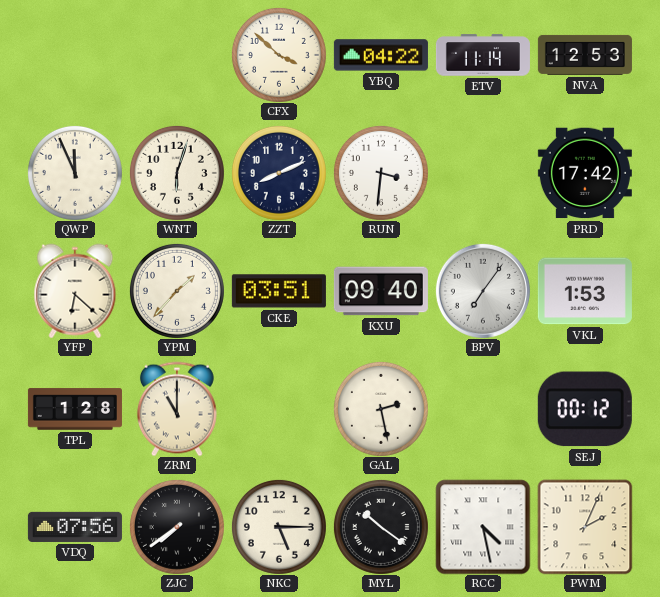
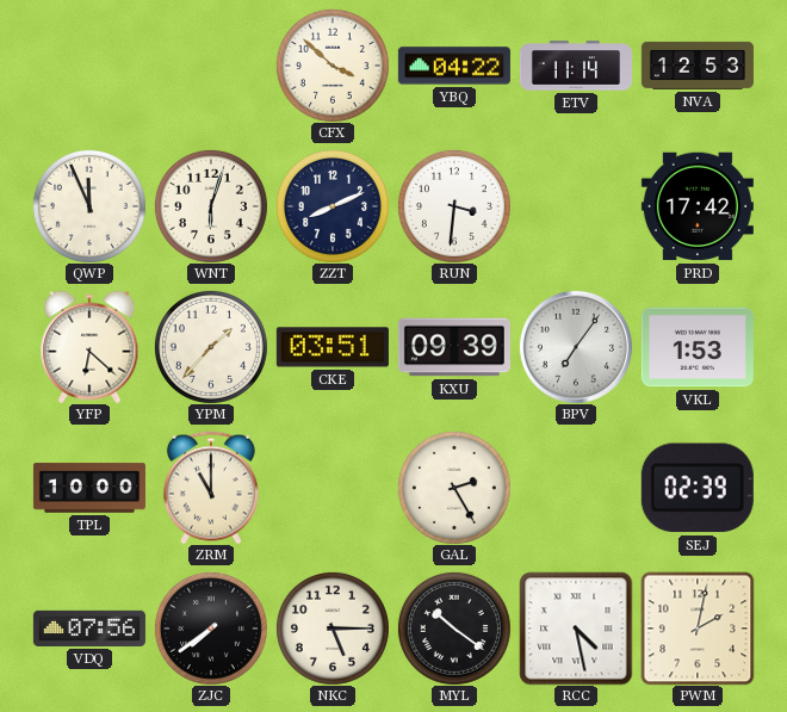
KXU: 09:40 -> 09:39
TPL: 1:28 -> 10:00
GAL: 2:28 -> 2:25
SEJ: 00:12 -> 02:39
PWM: 2:04 -> 2:02
